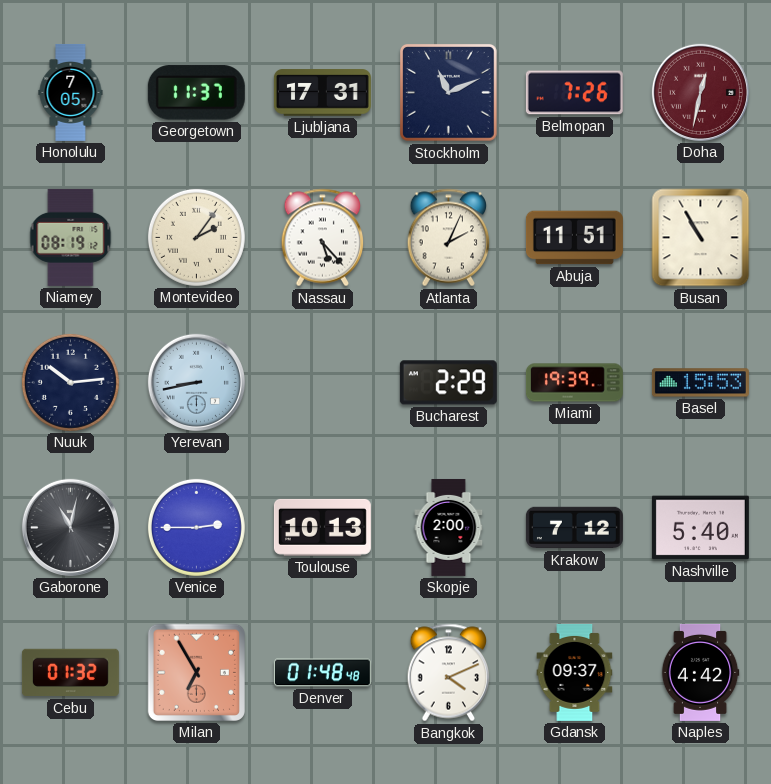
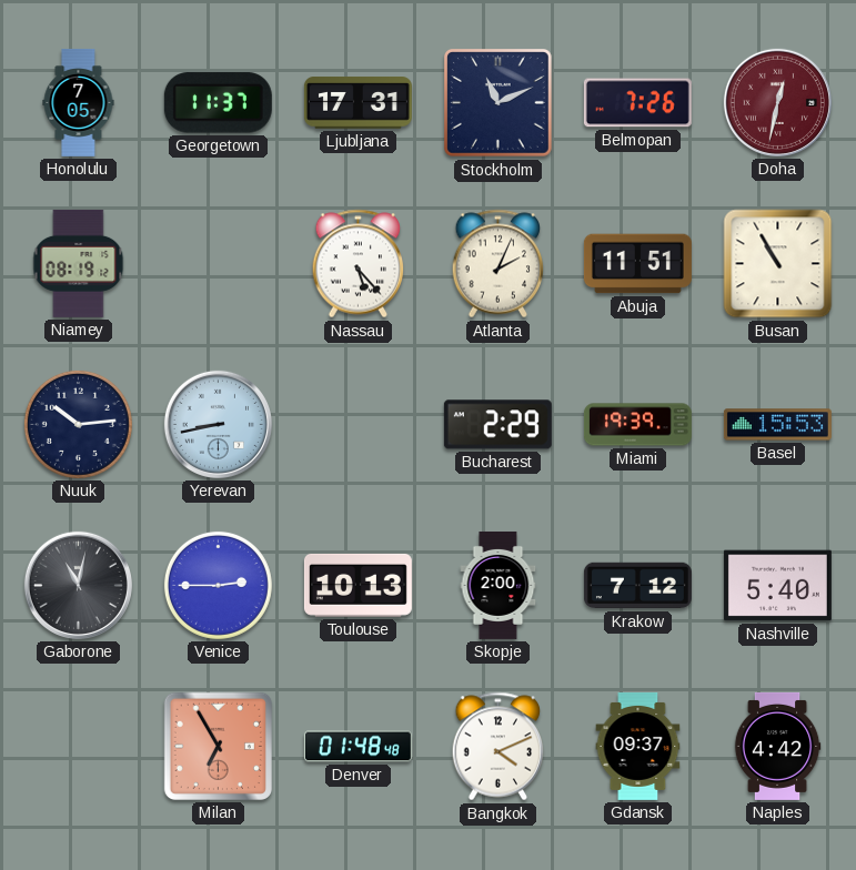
Montevideo: 2:06 -> none
Cebu: 01:32 -> none
